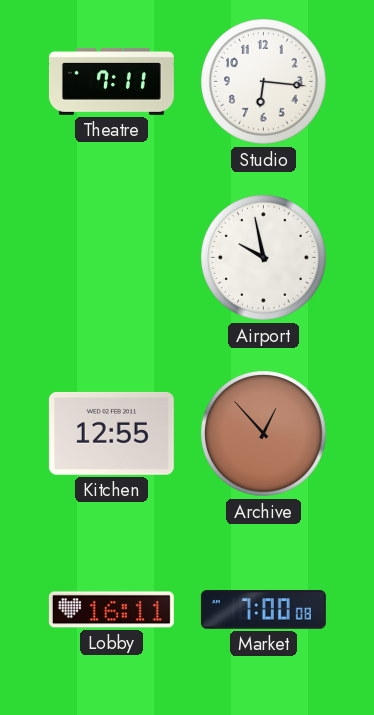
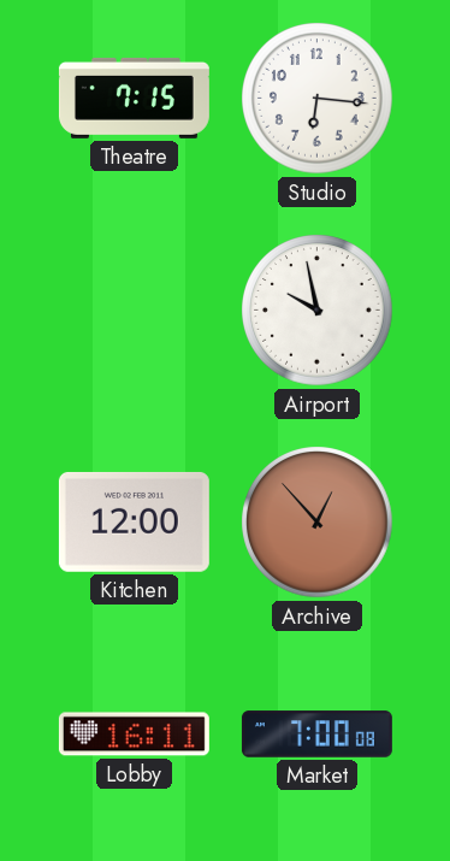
Theatre: 7:11 -> 7:15
Kitchen: 12:55 -> 12:00
